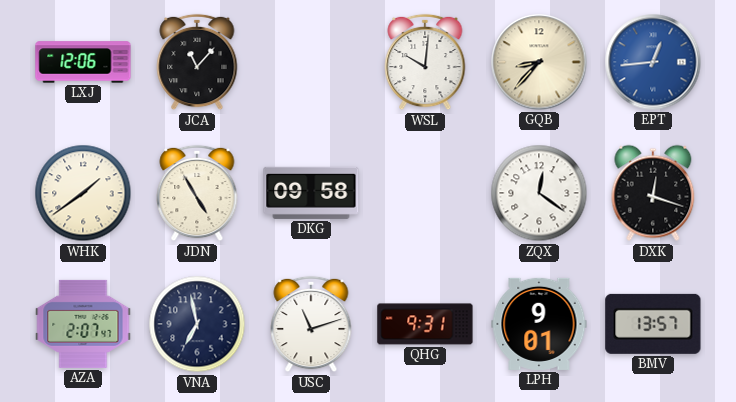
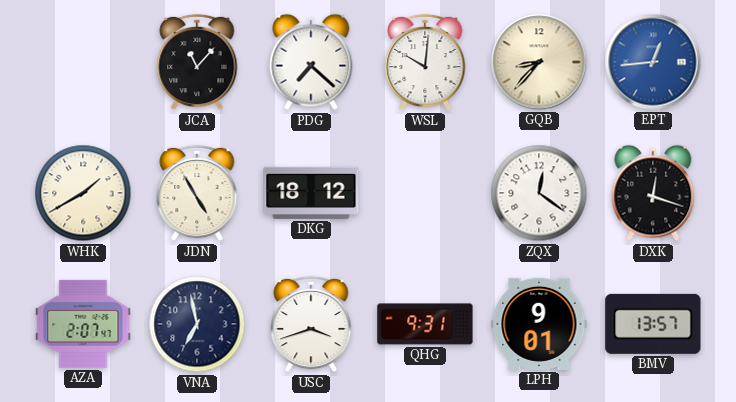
LXJ: 12:06 -> none
PDG: none -> 7:22
WHK: 1:39 -> 1:40
DKG: 09:58 -> 18:12
USC: 11:12 -> 3:42
